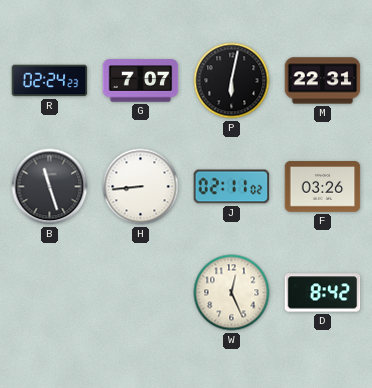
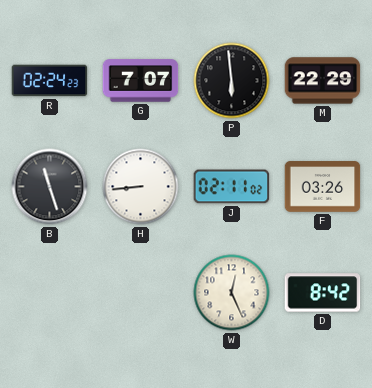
P: 6:02 -> 5:59
M: 22:31 -> 22:29
